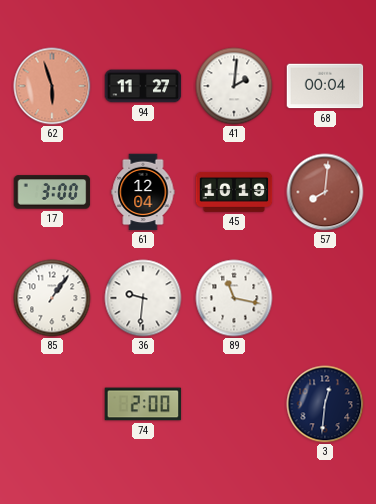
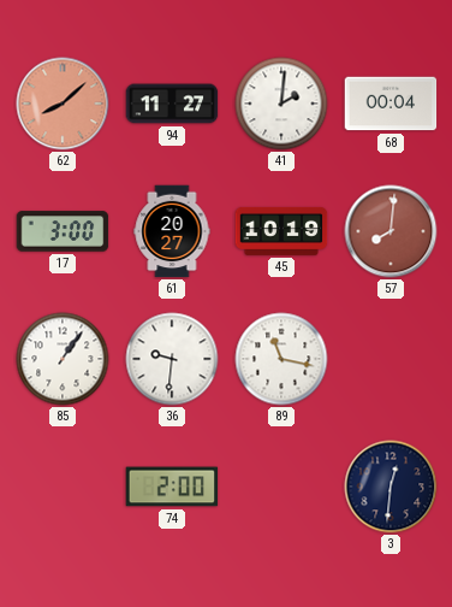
62: 5:57 -> 8:08
61: 12:04 -> 20:27
